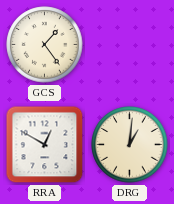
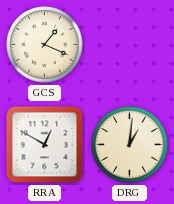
GCS: 1:24 -> 1:19
